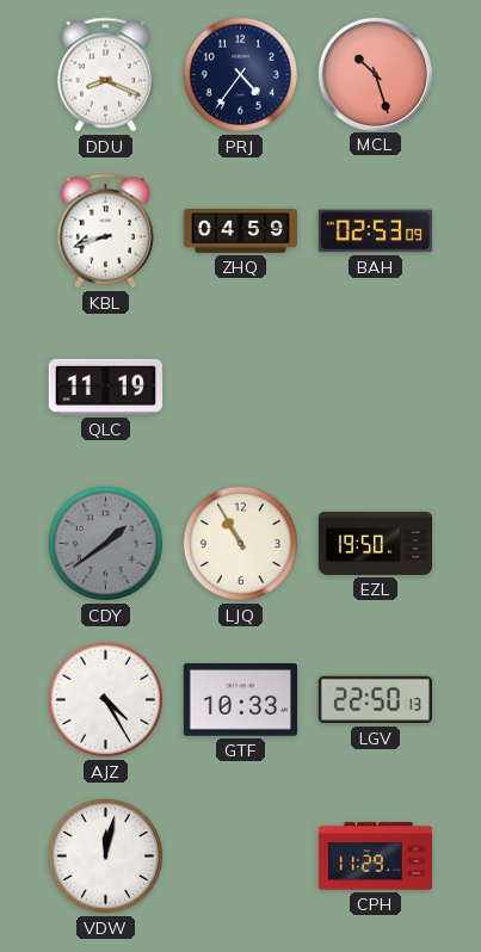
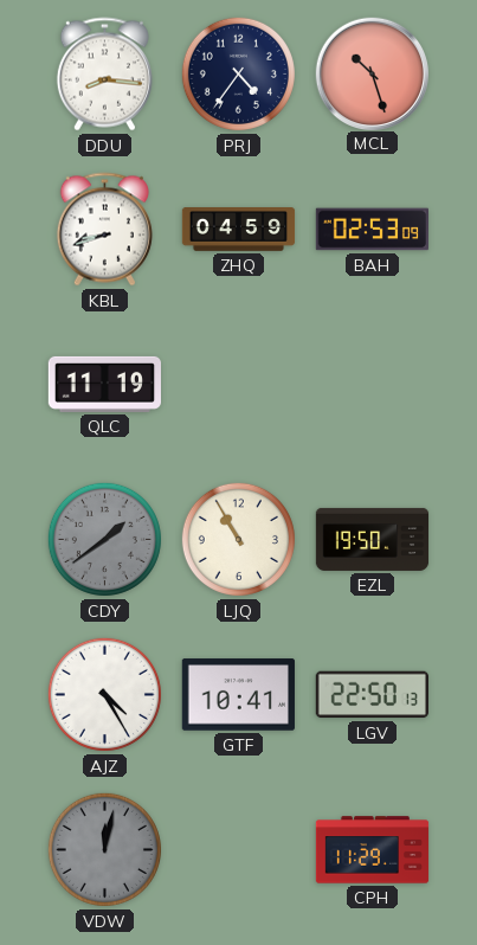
DDU: 8:19 -> 8:16
GTF: 10:33 -> 10:41
VDW dial: white -> grey
